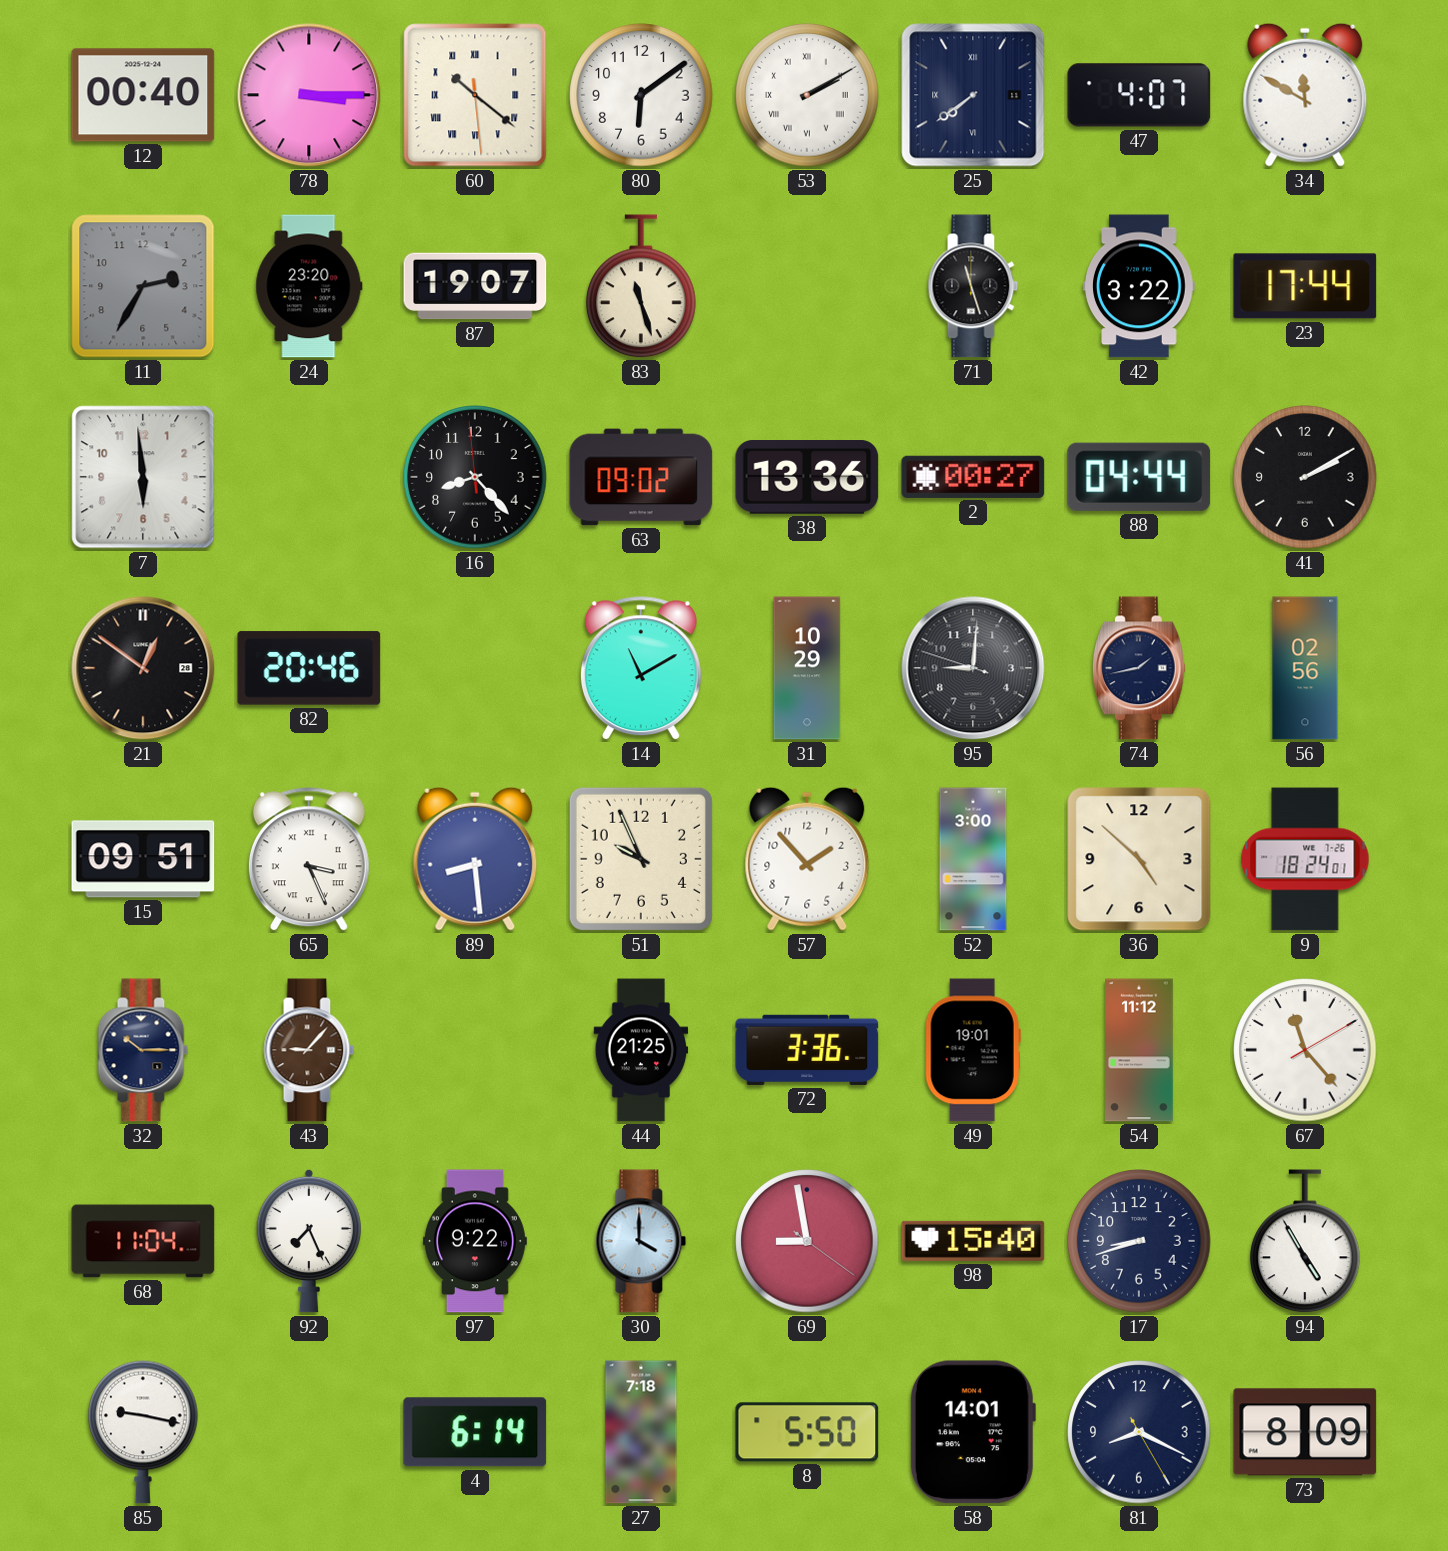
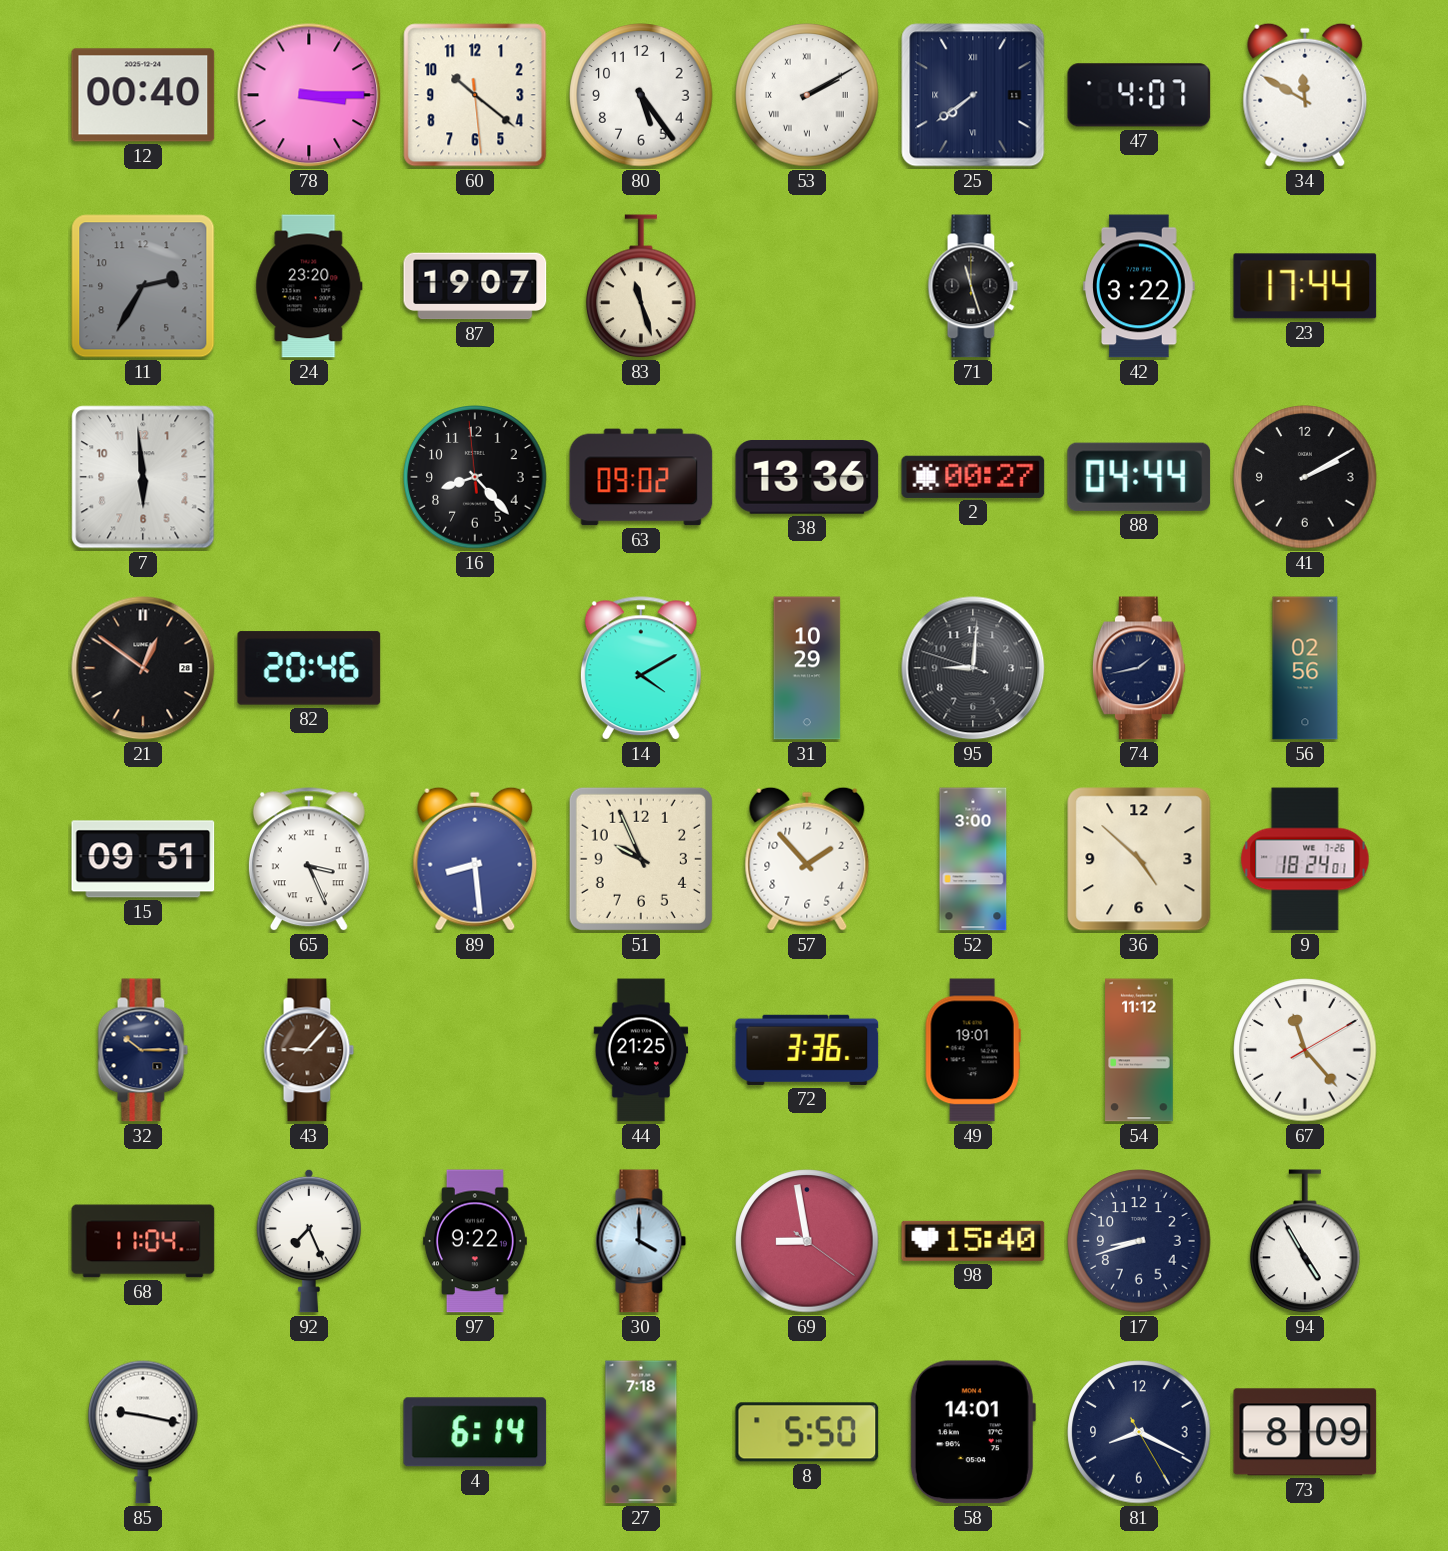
60 numerals: Roman -> Arabic
80: 6:09 -> 5:24
14: 11:10 -> 4:10
